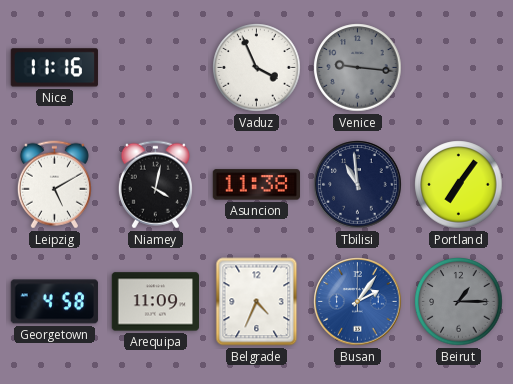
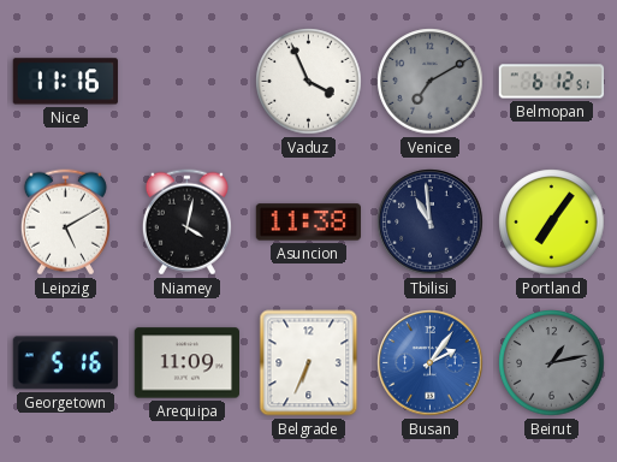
Venice: 9:16 -> 7:10
Belmopan: none -> 6:12
Georgetown: 4:58 -> 5:16
Belgrade: 4:34 -> 6:34
Beirut: 1:15 -> 1:13
